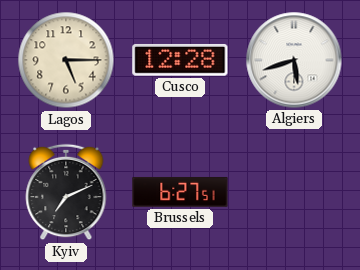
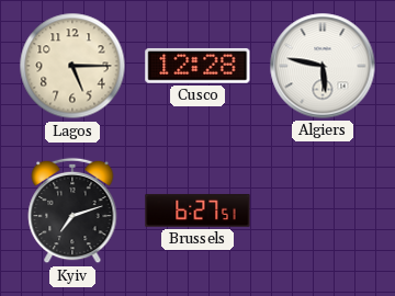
Algiers: 5:42 -> 5:47
Kyiv: 7:11 -> 7:12
